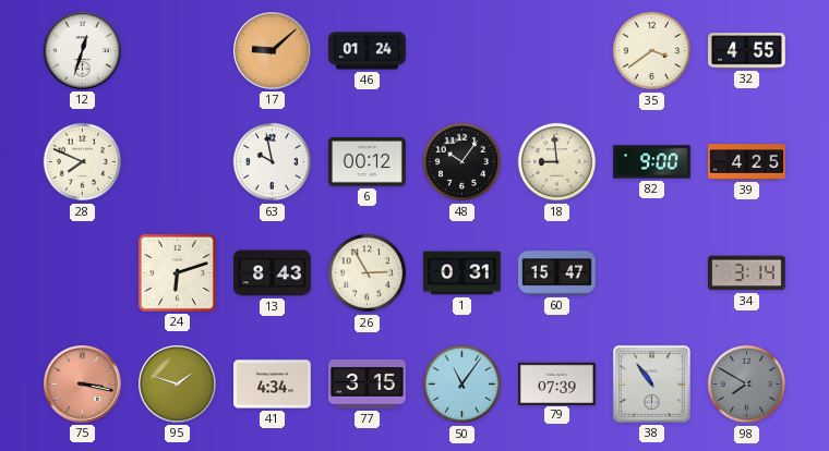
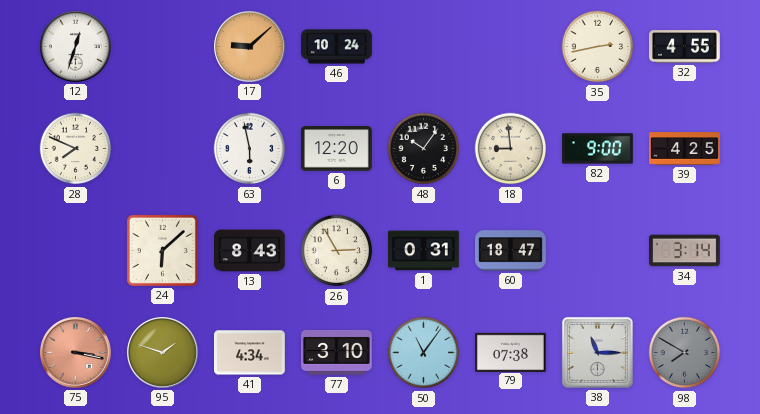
46: 01:24 -> 10:24
35: 3:39 -> 2:43
63: 9:58 -> 5:58
6: 00:12 -> 12:20
24: 6:12 -> 6:08
60: 15:47 -> 18:47
77: 3:15 -> 3:10
79: 07:39 -> 07:38
38: 10:54 -> 11:15
